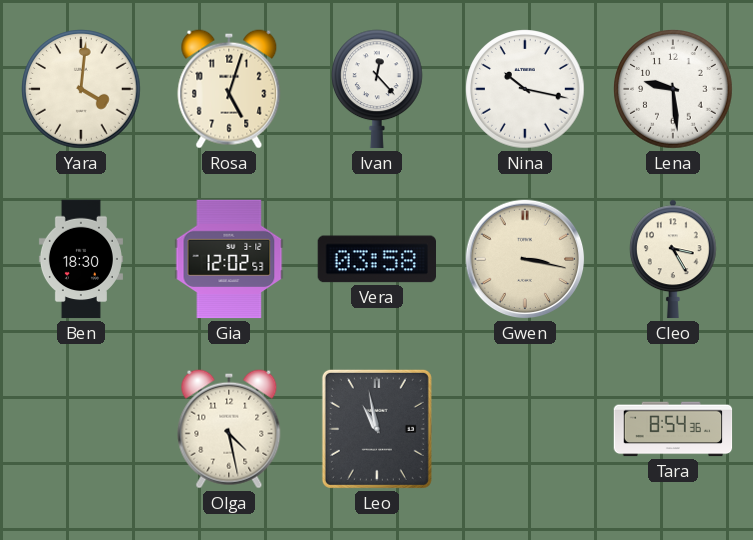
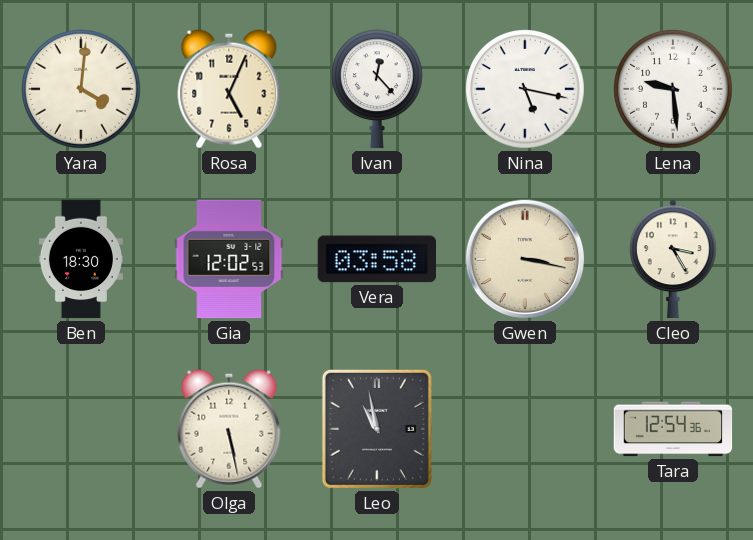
Rosa: 5:03 -> 5:04
Nina: 10:17 -> 5:17
Olga: 4:28 -> 5:28
Tara: 8:54 -> 12:54
